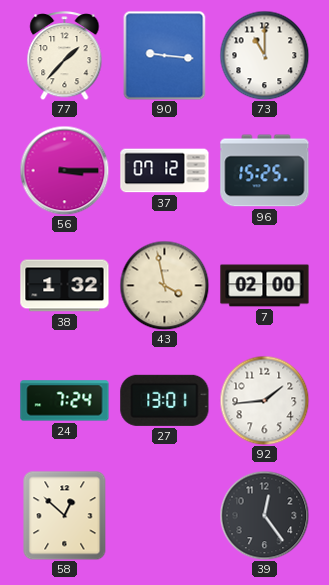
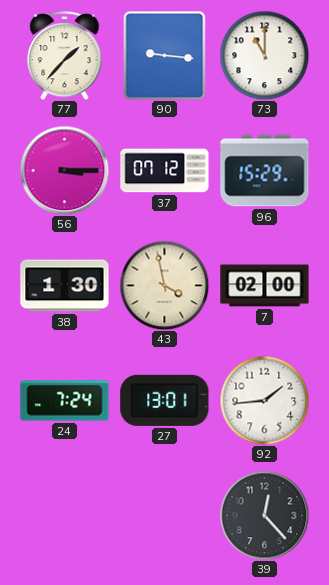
96: 15:25 -> 15:29
38: 1:32 -> 1:30
58: 12:52 -> none
39: 12:24 -> 12:23
